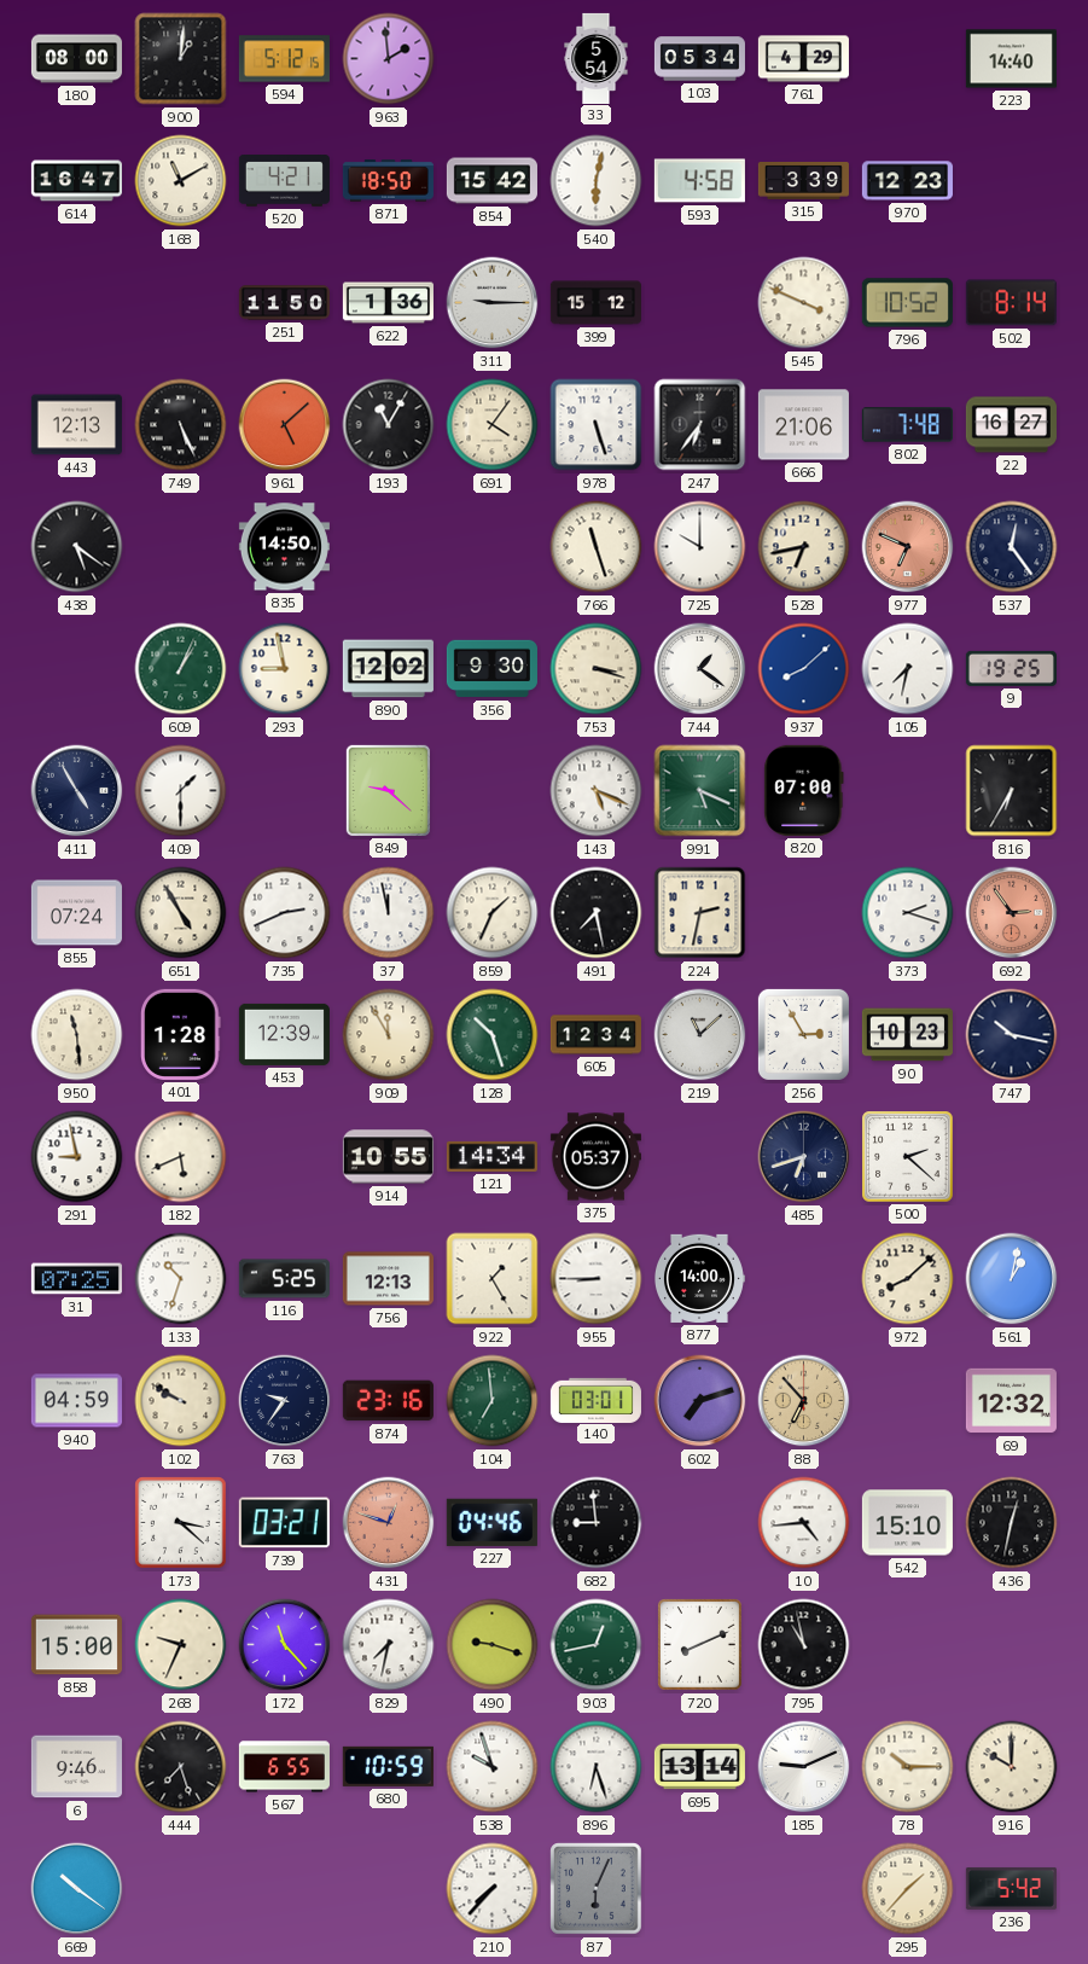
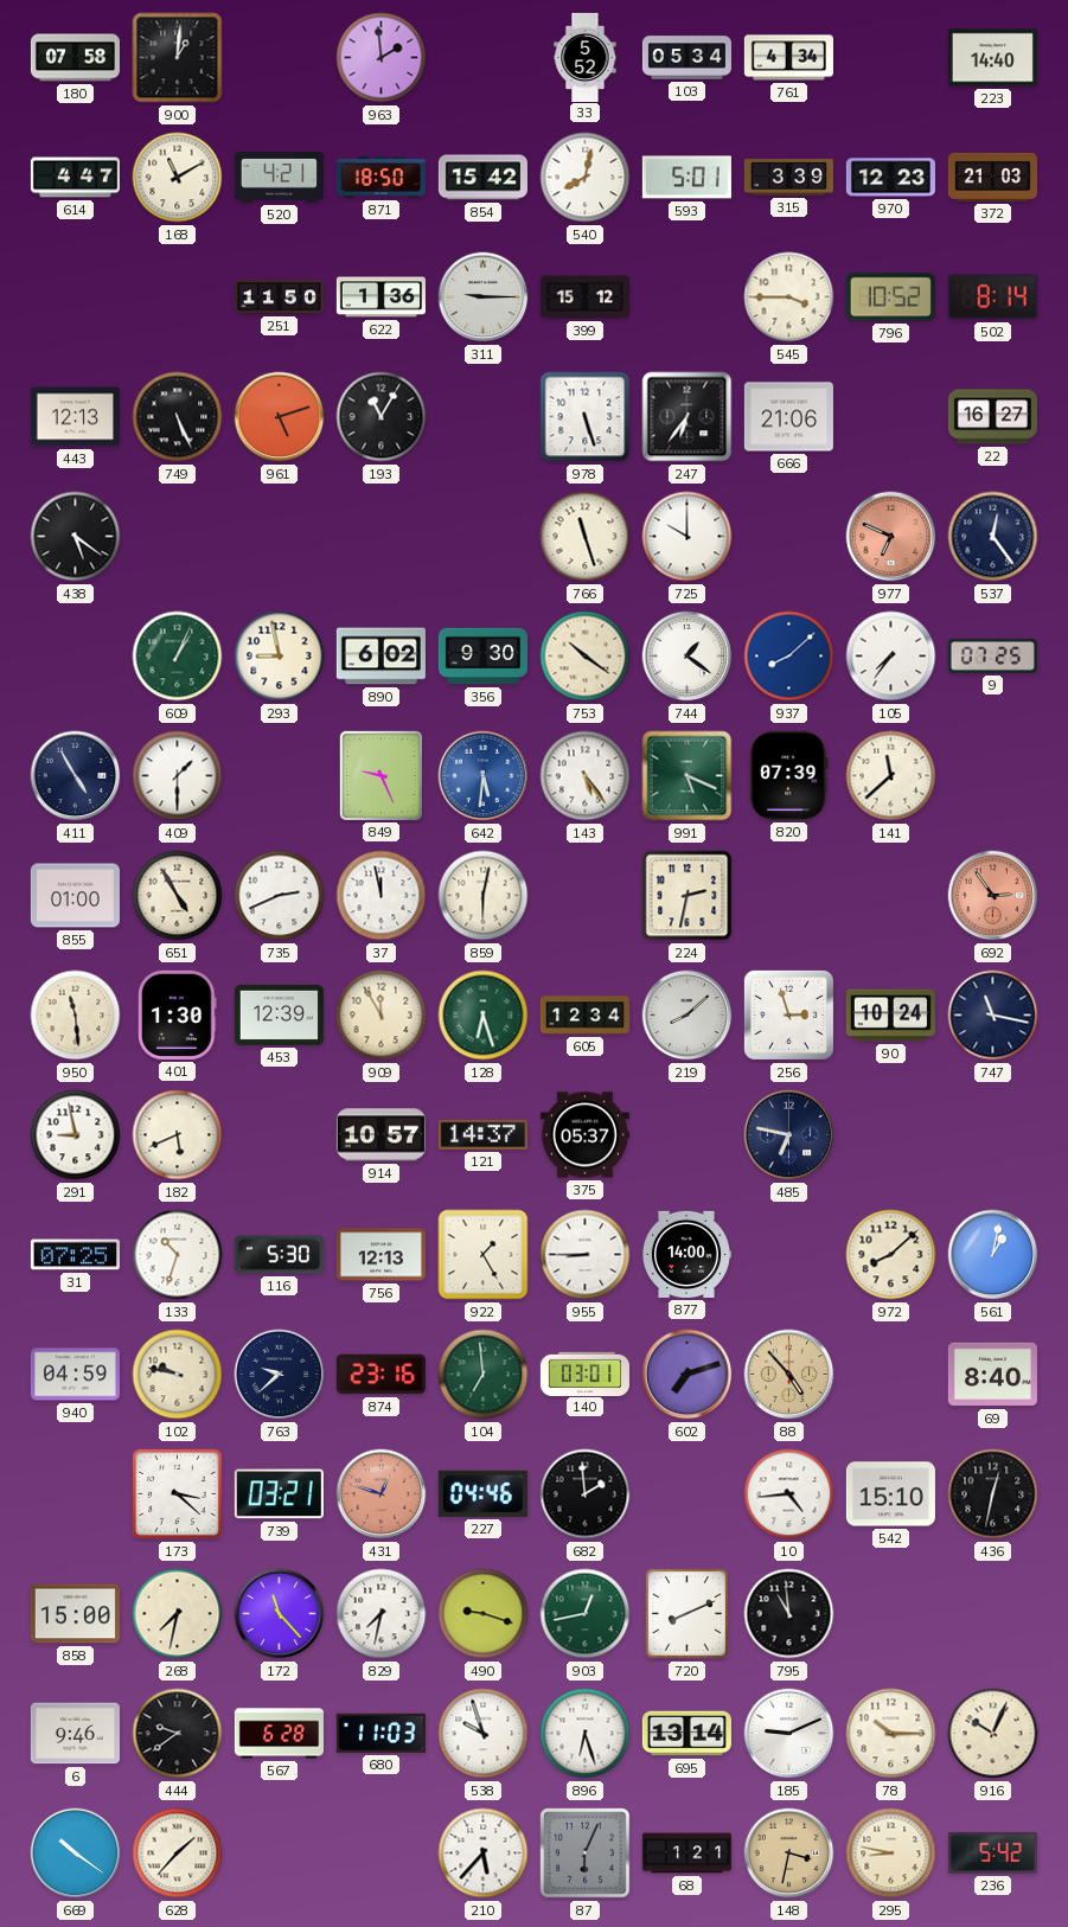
180: 08:00 -> 07:58
594: 5:12 -> none
33: 5:54 -> 5:52
761: 4:29 -> 4:34
614: 16:47 -> 4:47
540: 6:02 -> 8:02
593: 4:58 -> 5:01
372: none -> 21:03
545: 3:49 -> 3:45
961: 5:08 -> 5:12
691: 4:06 -> none
802: 7:48 -> none
835: 14:50 -> none
528: 6:43 -> none
890: 12:02 -> 6:02
753: 3:18 -> 10:21
105: 7:32 -> 7:36
9: 19:25 -> 07:25
849: 9:22 -> 9:26
642: none -> 5:31
143: 5:19 -> 5:24
820: 07:00 -> 07:39
141: none -> 11:38
816: 6:35 -> none
855: 07:24 -> 01:00
859: 1:34 -> 6:02
491: 7:28 -> none
373: 2:18 -> none
401: 1:28 -> 1:30
128: 10:27 -> 6:27
219: 11:08 -> 8:08
256: 2:55 -> 2:57
90: 10:23 -> 10:24
747: 10:17 -> 11:17
914: 10:55 -> 10:57
121: 14:34 -> 14:37
485: 6:42 -> 6:47
500: 2:22 -> none
116: 5:25 -> 5:30
102: 9:50 -> 9:47
763: 9:36 -> 9:38
88: 6:53 -> 4:53
69: 12:32 -> 8:40
682: 8:59 -> 1:59
268: 9:34 -> 7:32
795: 10:58 -> 10:59
444: 7:27 -> 9:39
567: 6:55 -> 6:28
680: 10:59 -> 11:03
916: 10:00 -> 10:04
628: none -> 1:37
210: 7:37 -> 5:37
68: none -> 1:21
148: none -> 3:32
295: 1:37 -> 8:47
